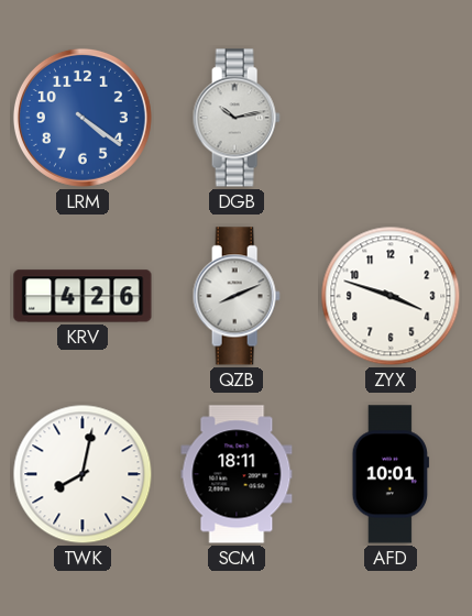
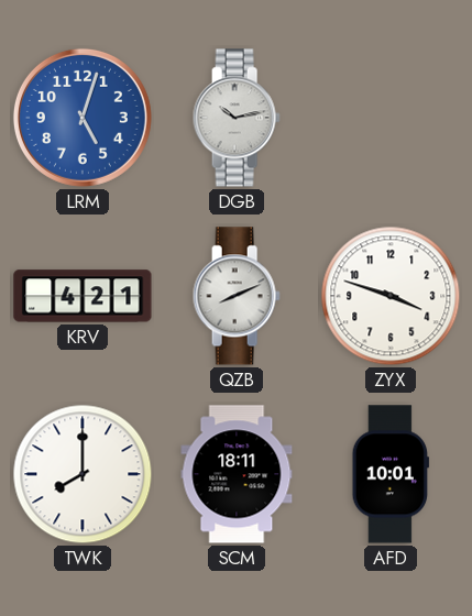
LRM: 4:21 -> 5:03
KRV: 4:26 -> 4:21
TWK: 8:02 -> 8:00
